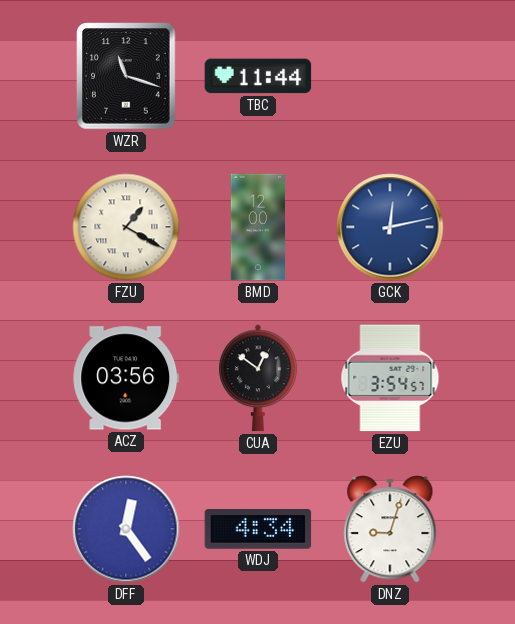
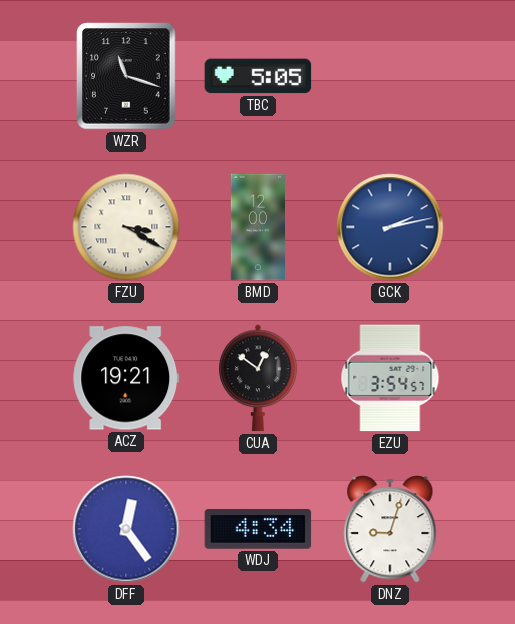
TBC: 11:44 -> 5:05
FZU: 1:20 -> 3:20
GCK: 12:13 -> 2:13
ACZ: 03:56 -> 19:21
